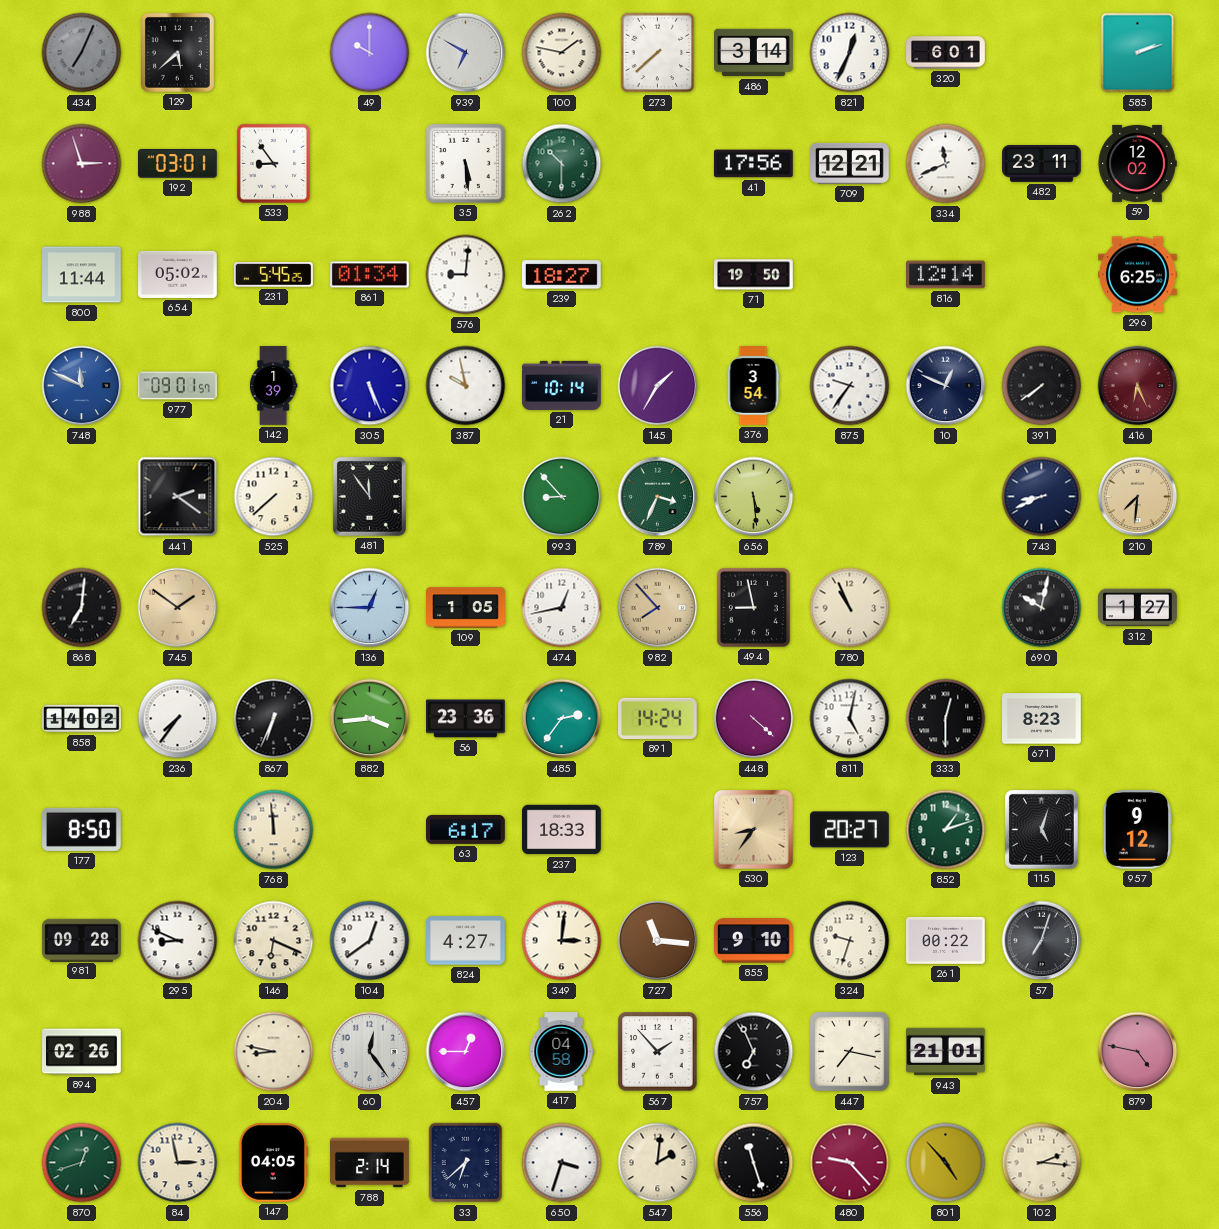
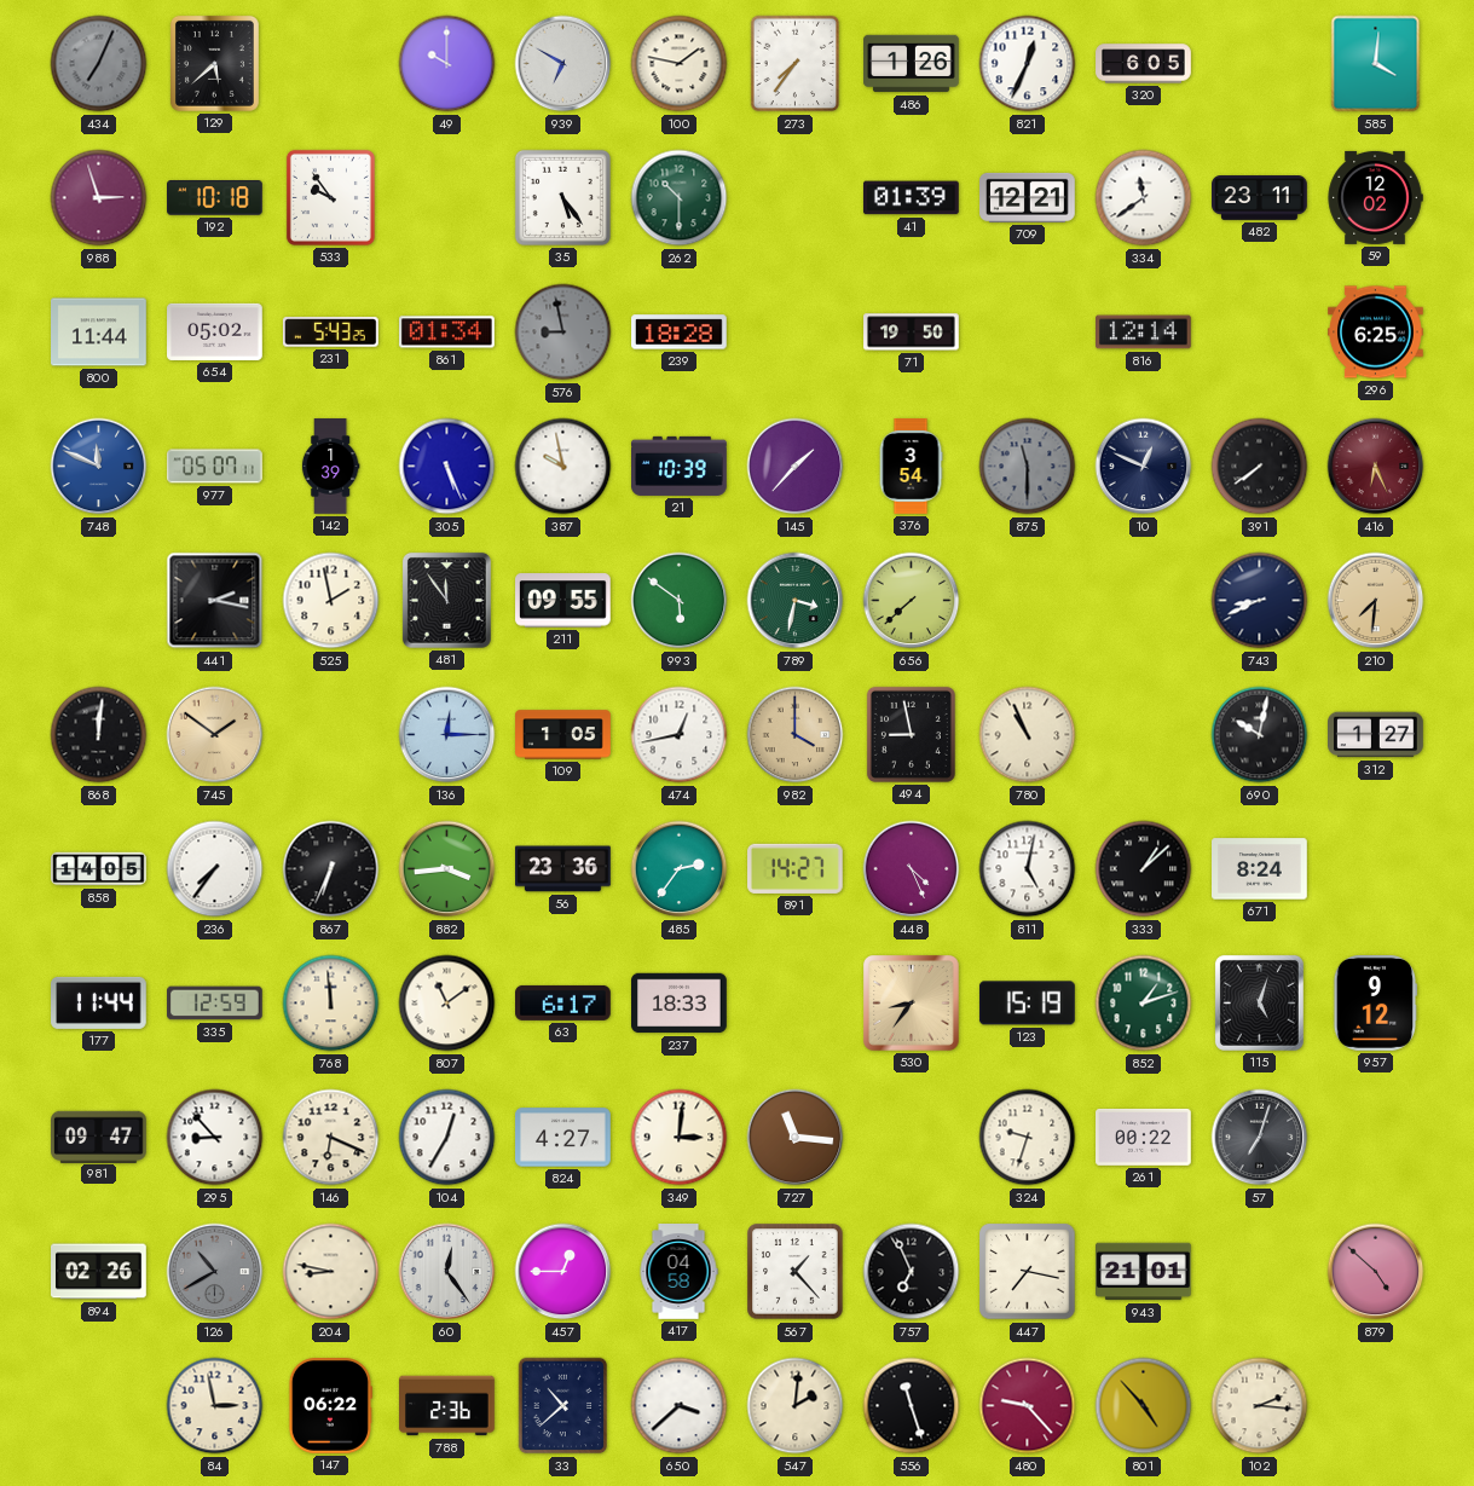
273: 7:38 -> 7:36
486: 3:14 -> 1:26
320: 6:01 -> 6:05
585: 2:12 -> 4:01
192: 03:01 -> 10:18
533: 8:54 -> 9:54
35: 5:29 -> 5:24
41: 17:56 -> 01:39
334: 11:41 -> 11:39
231: 5:45 -> 5:43
576: 9:01 -> 8:58
576 dial: white -> grey
239: 18:27 -> 18:28
977: 09:01 -> 05:07
21: 10:14 -> 10:39
145: 1:35 -> 1:37
875: 9:36 -> 11:30
875 dial: white -> grey
441: 2:21 -> 2:17
525: 7:38 -> 1:58
211: none -> 09:55
993: 8:53 -> 5:51
789: 3:34 -> 3:32
656: 5:29 -> 7:38
868: 7:01 -> 12:01
136: 12:45 -> 12:15
982: 7:53 -> 4:00
858: 14:02 -> 14:05
891: 14:24 -> 14:27
448: 4:22 -> 4:26
333: 12:30 -> 1:08
671: 8:23 -> 8:24
177: 8:50 -> 11:44
335: none -> 12:59
807: none -> 11:09
123: 20:27 -> 15:19
981: 09:28 -> 09:47
295: 8:49 -> 8:53
104: 12:39 -> 12:35
855: 9:10 -> none
126: none -> 10:40
567: 1:53 -> 1:23
879: 4:47 -> 4:52
870: 12:42 -> none
147: 04:05 -> 06:22
788: 2:14 -> 2:36
33: 6:38 -> 10:38
650: 3:33 -> 3:38
